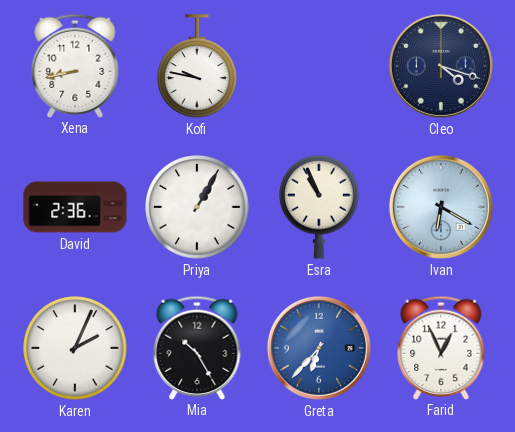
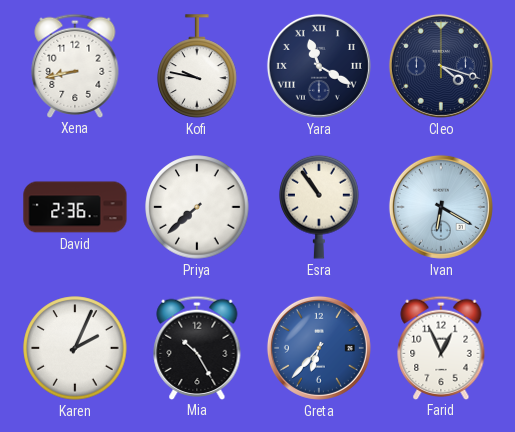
Yara: none -> 11:20
Priya: 1:05 -> 7:38
Esra: 10:56 -> 10:54
